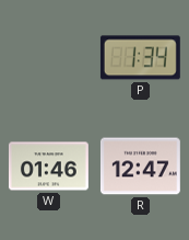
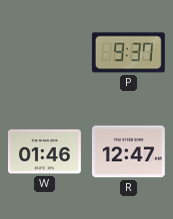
P: 1:34 -> 9:37
